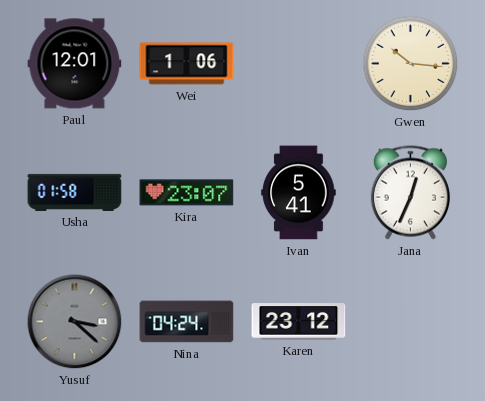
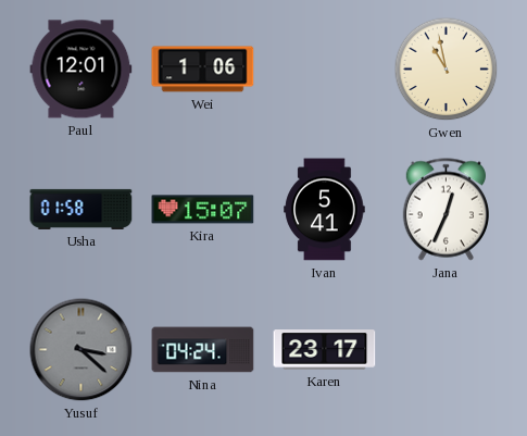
Gwen: 10:16 -> 10:58
Kira: 23:07 -> 15:07
Karen: 23:12 -> 23:17
